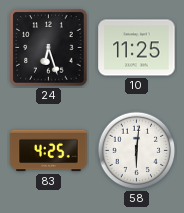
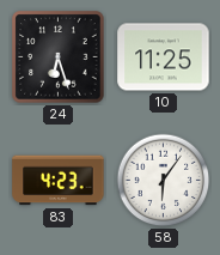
83: 4:25 -> 4:23
58: 6:01 -> 6:06
